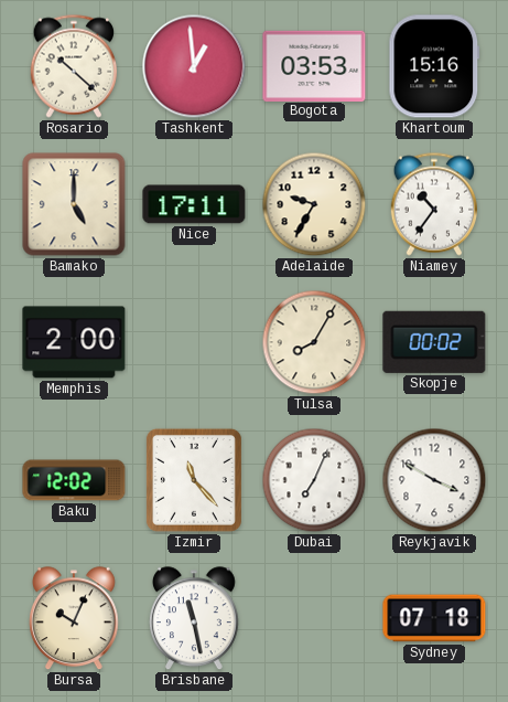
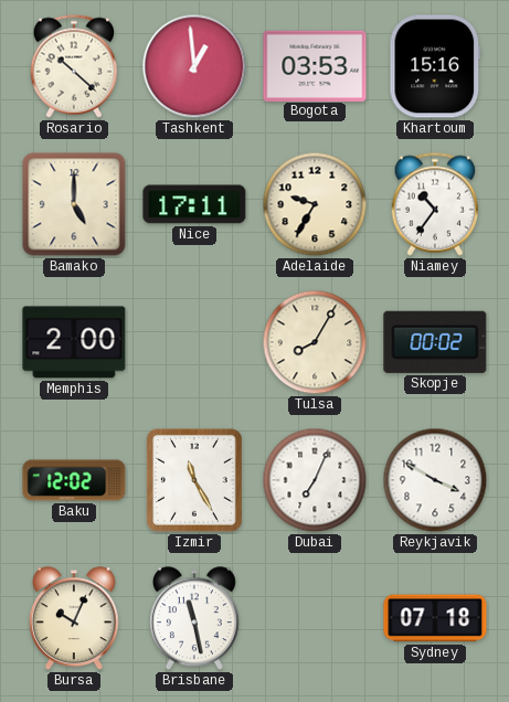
Izmir: 11:23 -> 11:25
